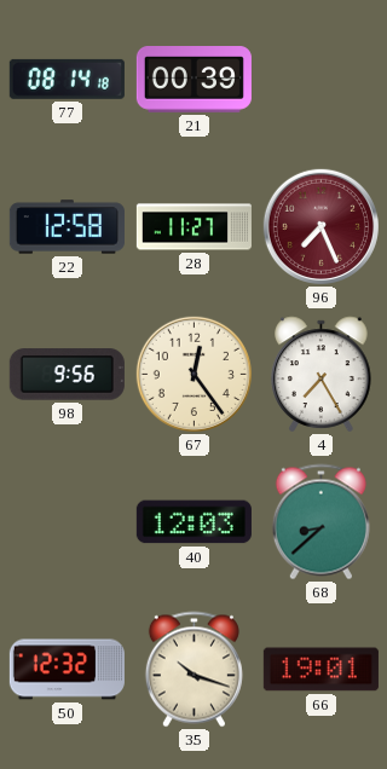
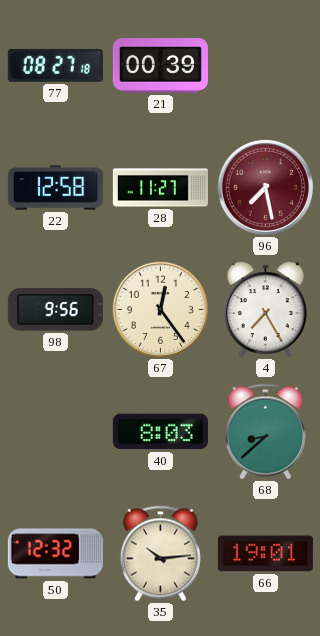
77: 08:14 -> 08:27
96: 7:26 -> 7:28
40: 12:03 -> 8:03
35: 10:18 -> 10:14
